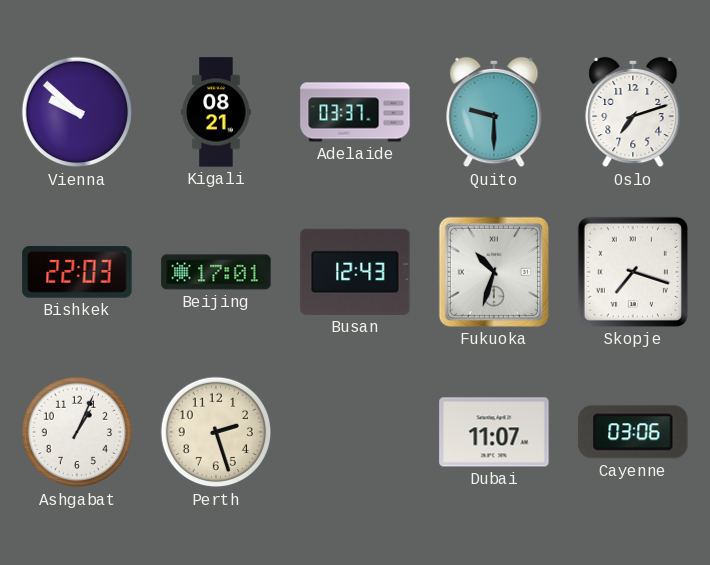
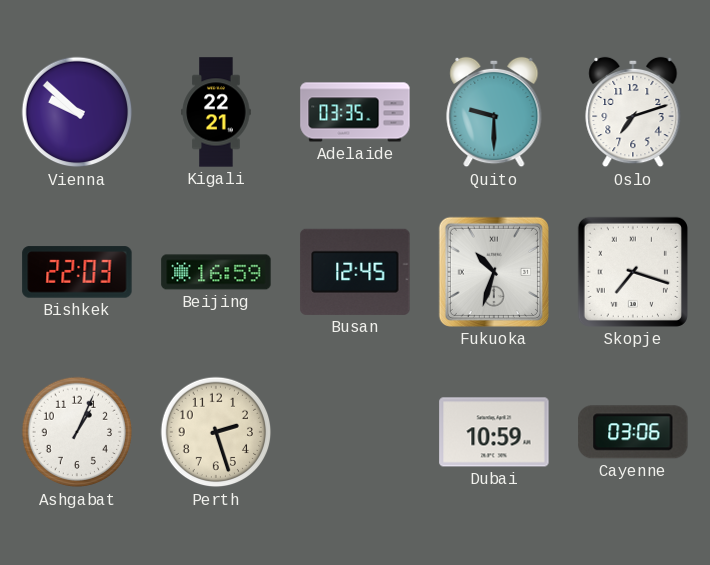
Kigali: 08:21 -> 22:21
Adelaide: 03:37 -> 03:35
Beijing: 17:01 -> 16:59
Busan: 12:43 -> 12:45
Dubai: 11:07 -> 10:59
